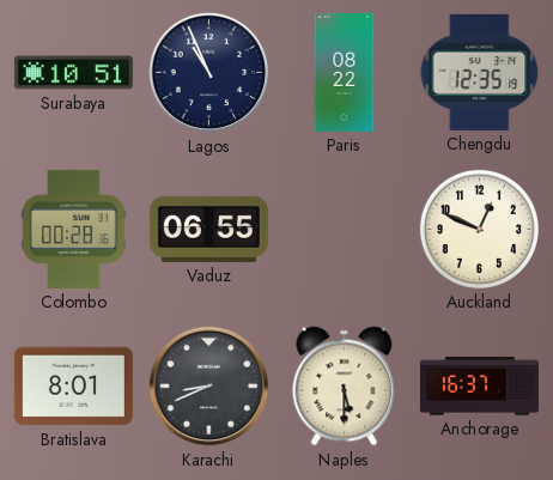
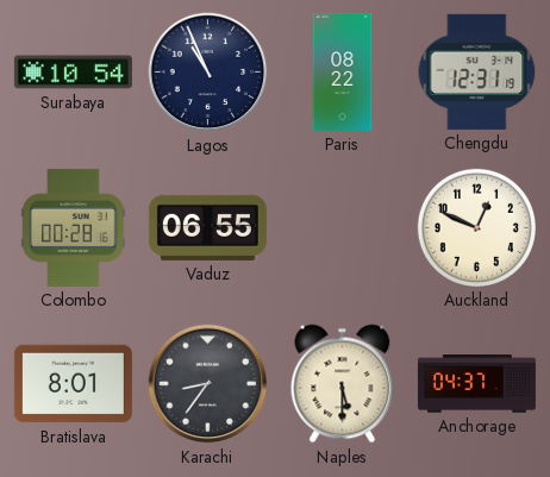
Surabaya: 10:51 -> 10:54
Chengdu: 12:35 -> 12:31
Karachi: 8:41 -> 8:36
Anchorage: 16:37 -> 04:37
